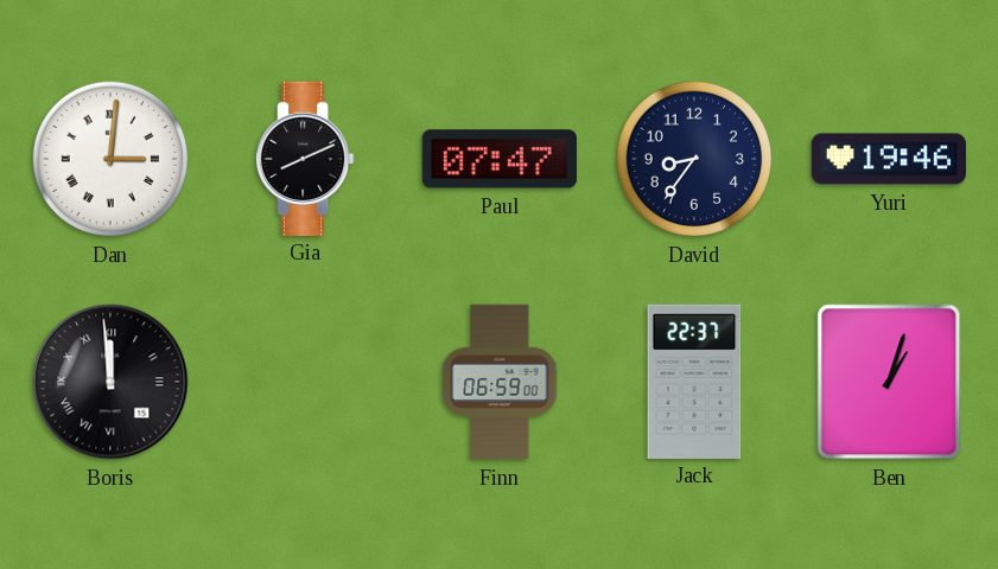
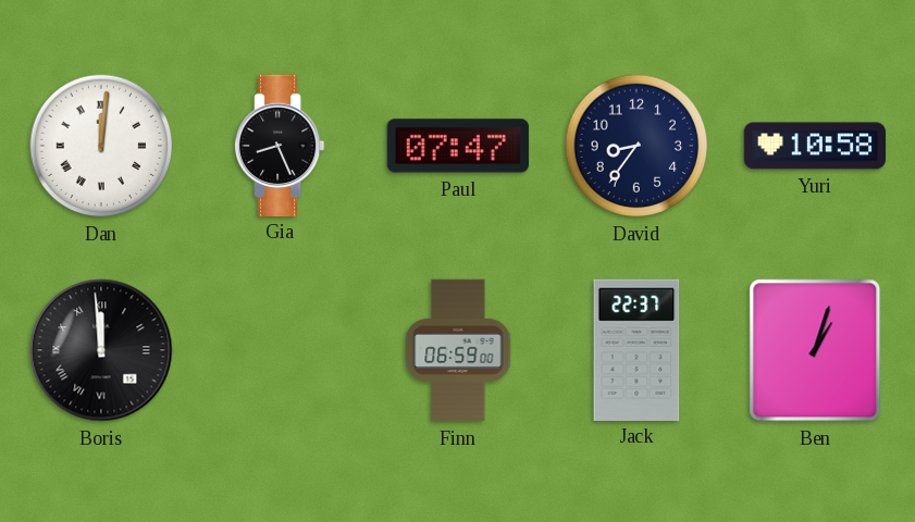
Dan: 3:01 -> 12:01
Gia: 8:11 -> 8:26
Yuri: 19:46 -> 10:58
